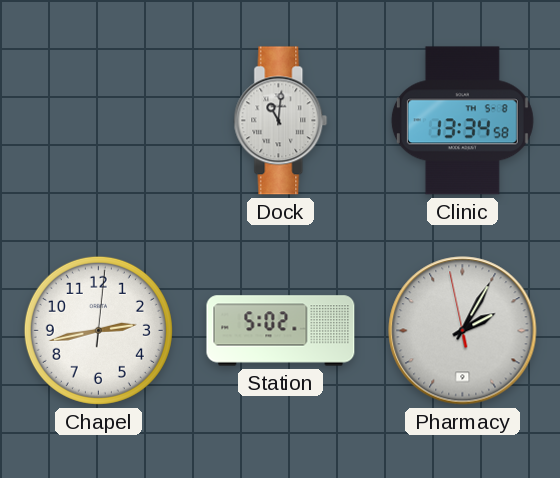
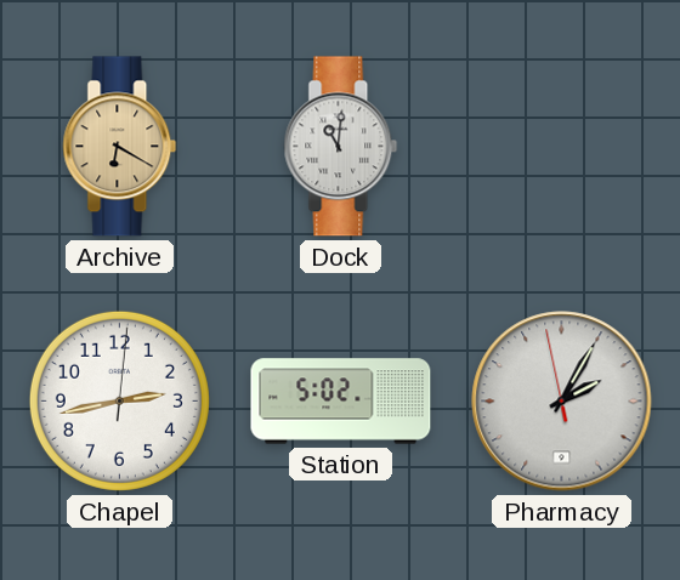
Archive: none -> 6:20
Clinic: 13:34 -> none
